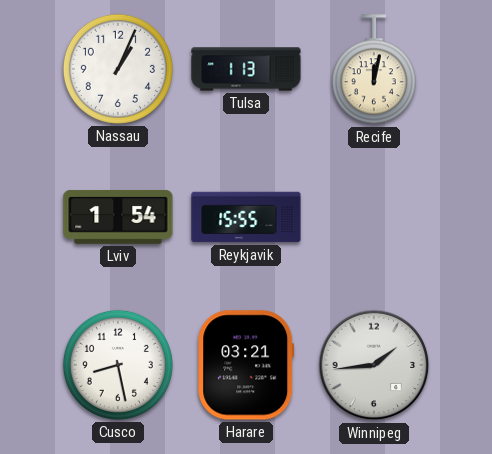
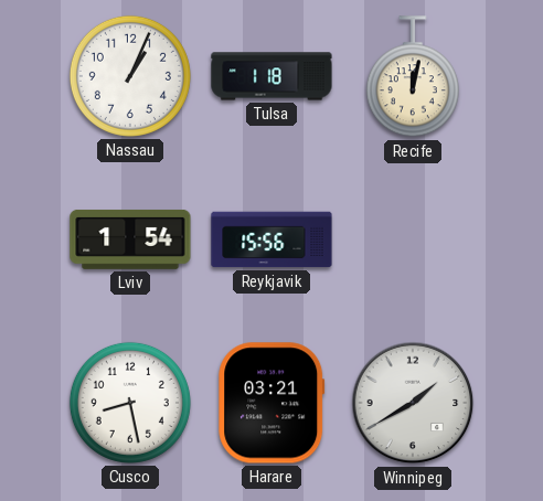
Tulsa: 1:13 -> 1:18
Reykjavik: 15:55 -> 15:56
Winnipeg: 1:44 -> 1:40
